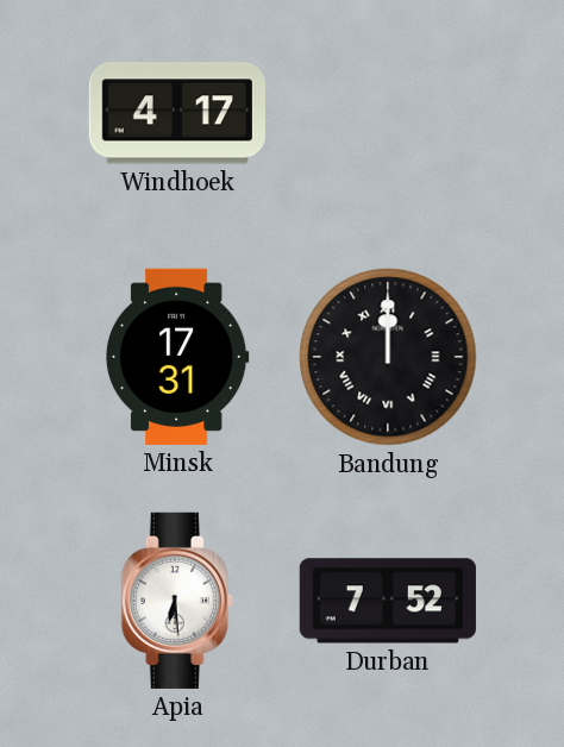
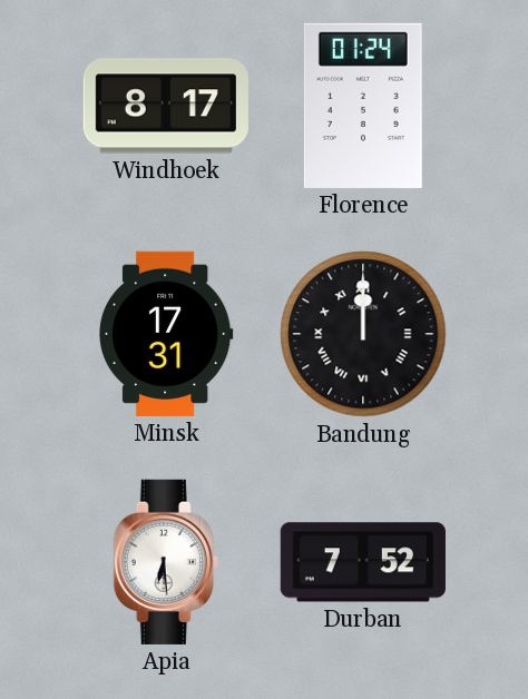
Windhoek: 4:17 -> 8:17
Florence: none -> 01:24
